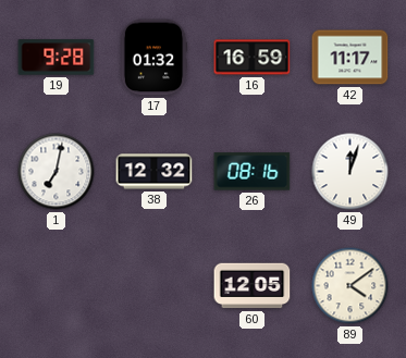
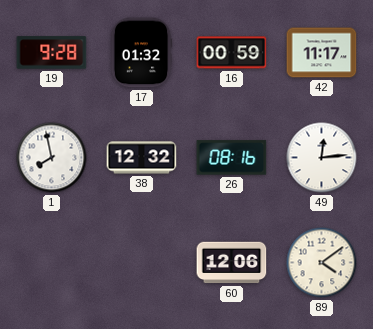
16: 16:59 -> 00:59
1: 7:02 -> 7:58
49: 12:03 -> 12:14
60: 12:05 -> 12:06
